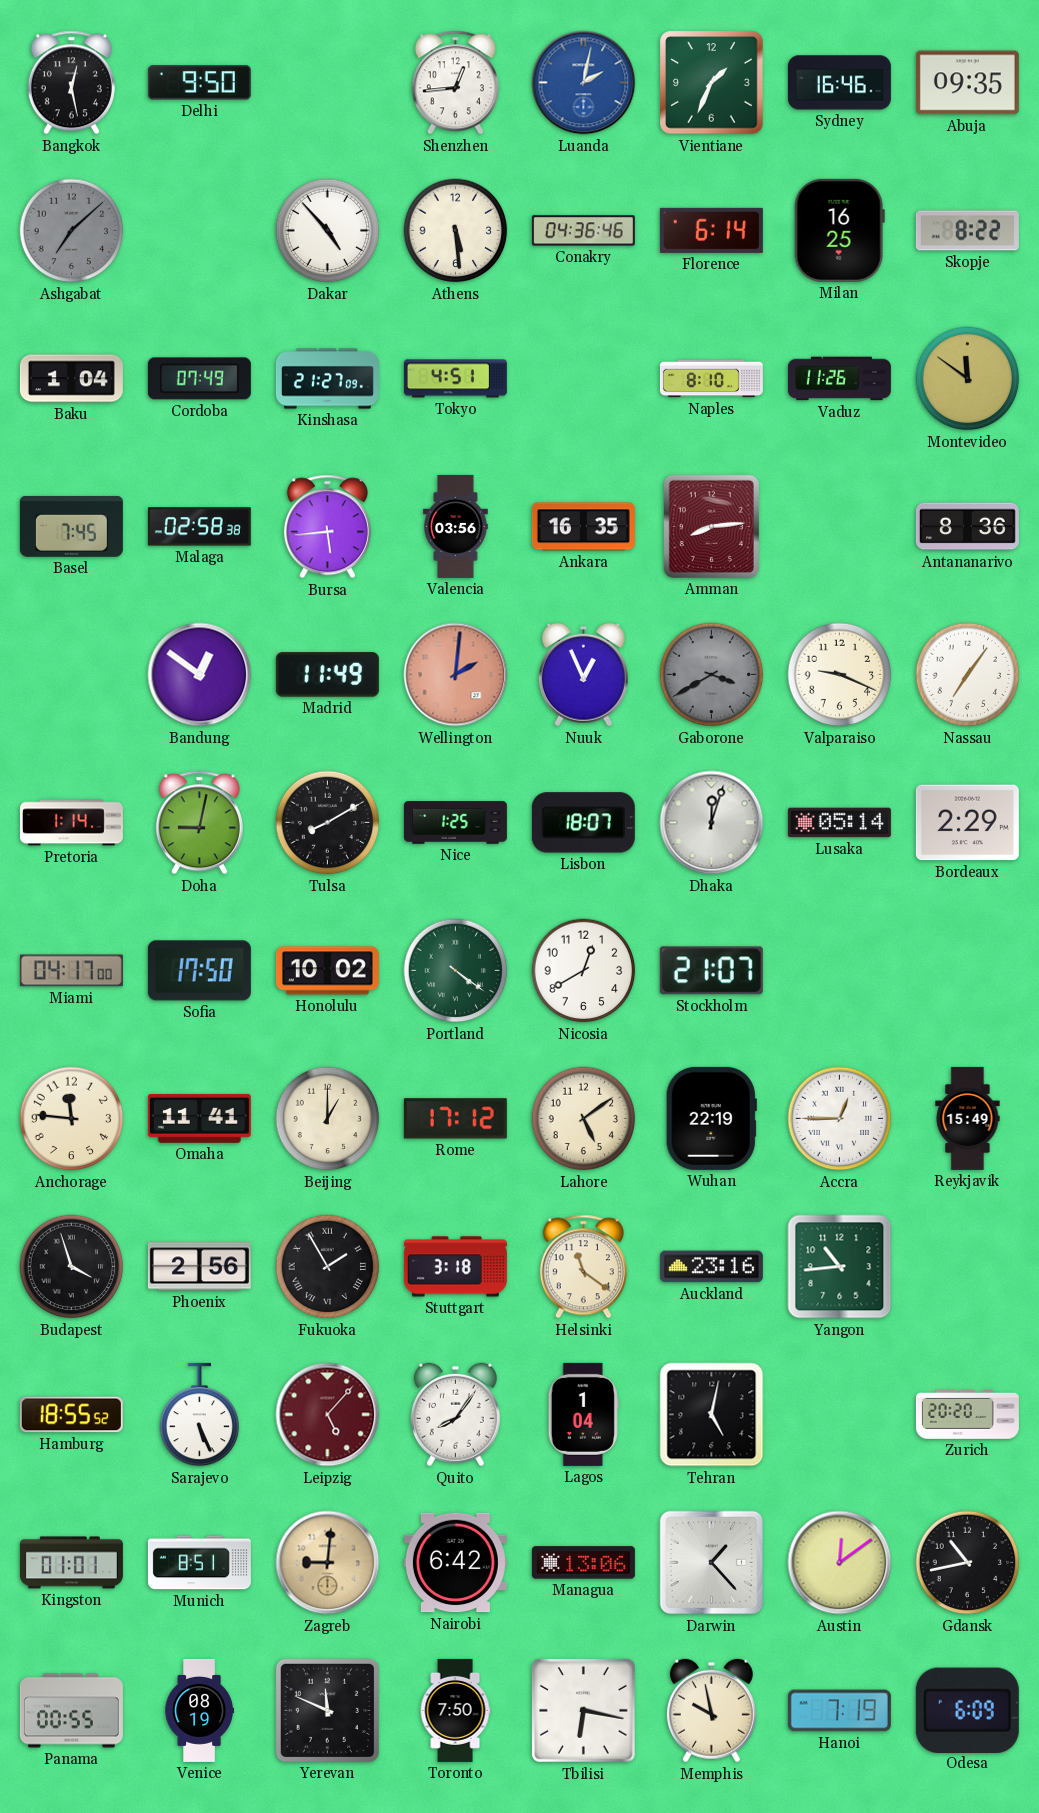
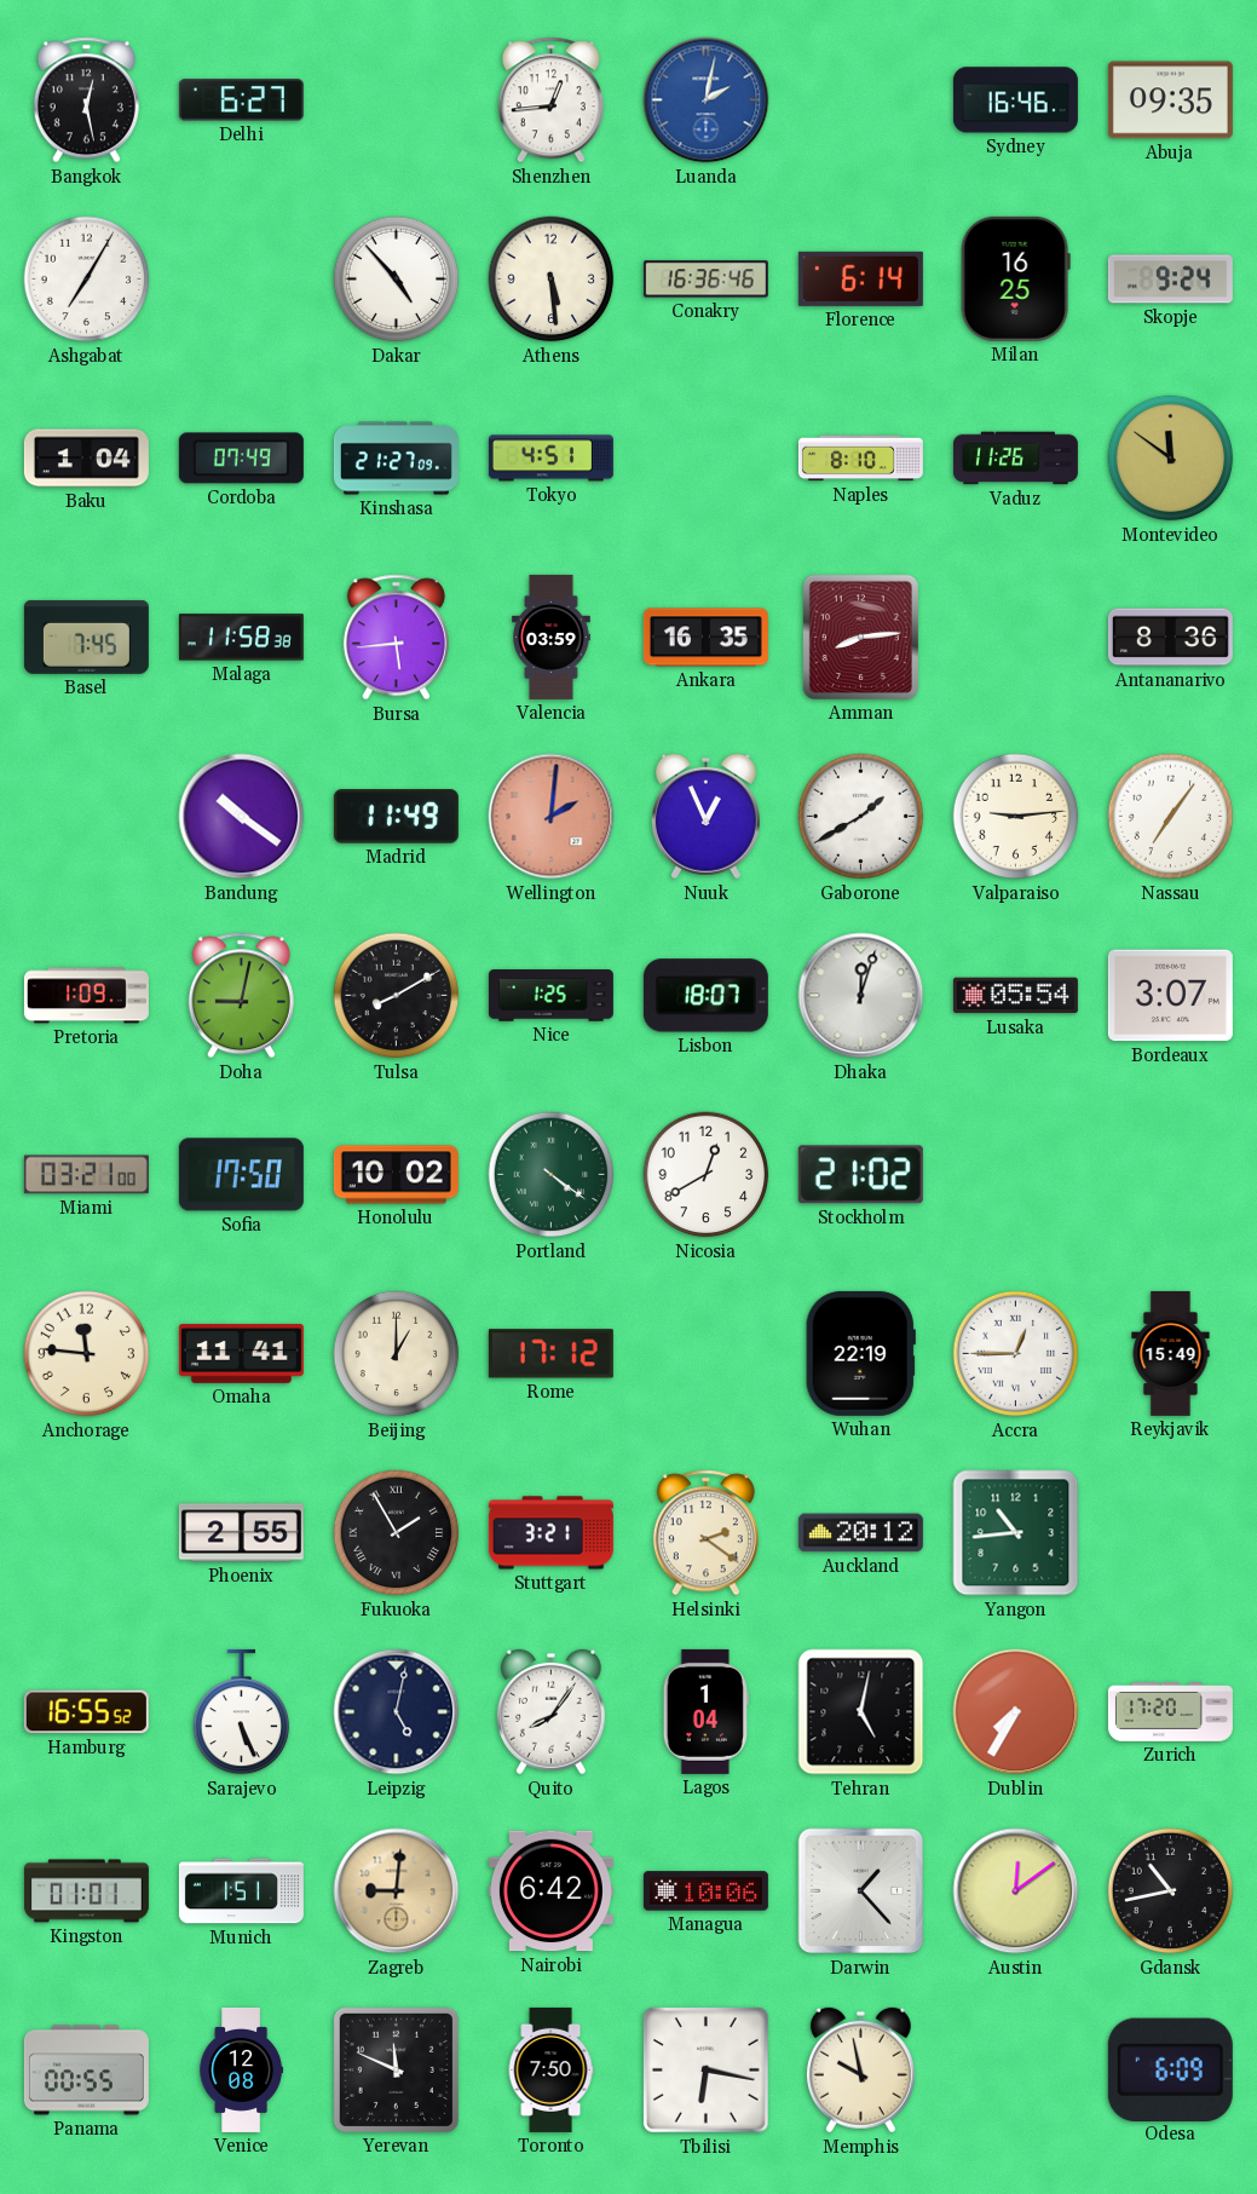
Delhi: 9:50 -> 6:27
Vientiane: 1:34 -> none
Ashgabat: 7:08 -> 7:05
Ashgabat dial: grey -> white
Conakry: 04:36 -> 16:36
Skopje: 8:22 -> 9:24
Malaga: 02:58 -> 11:58
Valencia: 03:56 -> 03:59
Bandung: 12:51 -> 10:21
Gaborone: 3:40 -> 1:40
Gaborone dial: grey -> white
Valparaiso: 9:19 -> 9:14
Pretoria: 1:14 -> 1:09
Lusaka: 05:14 -> 05:54
Bordeaux: 2:29 -> 3:07
Miami: 04:17 -> 03:21
Stockholm: 21:07 -> 21:02
Lahore: 5:09 -> none
Budapest: 3:57 -> none
Phoenix: 2:56 -> 2:55
Stuttgart: 3:18 -> 3:21
Helsinki: 11:21 -> 2:21
Auckland: 23:16 -> 20:12
Hamburg: 18:55 -> 16:55
Leipzig: 5:07 -> 5:02
Leipzig dial: burgundy -> navy
Dublin: none -> 7:35
Zurich: 20:20 -> 17:20
Munich: 8:51 -> 1:51
Managua: 13:06 -> 10:06
Venice: 08:19 -> 12:08
Hanoi: 7:19 -> none
